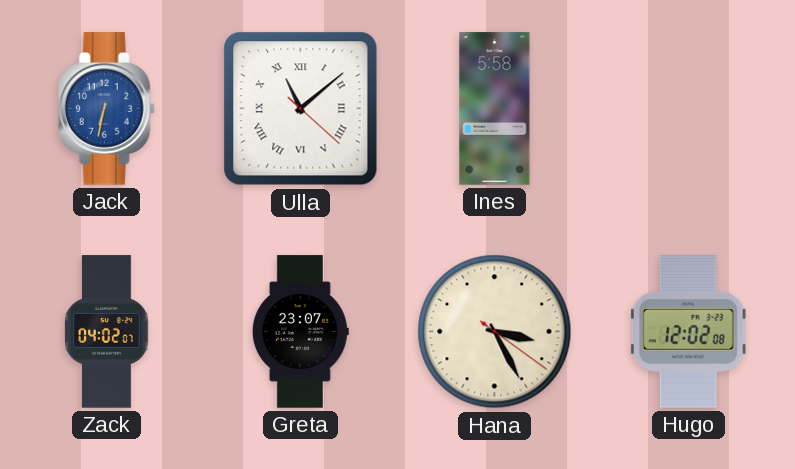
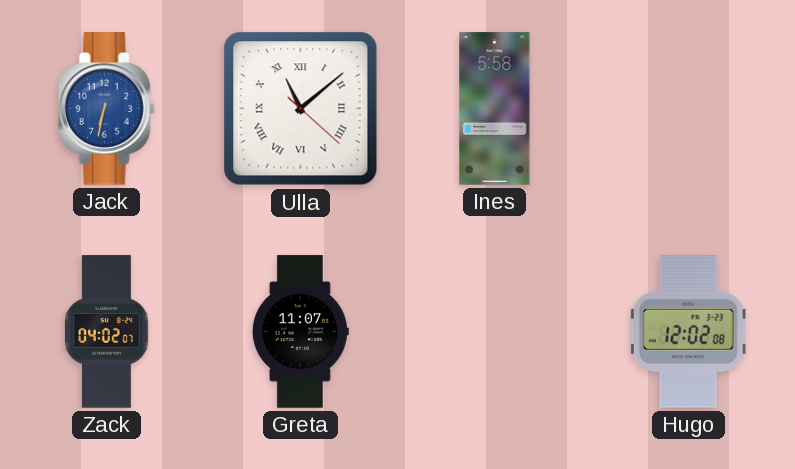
Greta: 23:07 -> 11:07
Hana: 3:25 -> none
